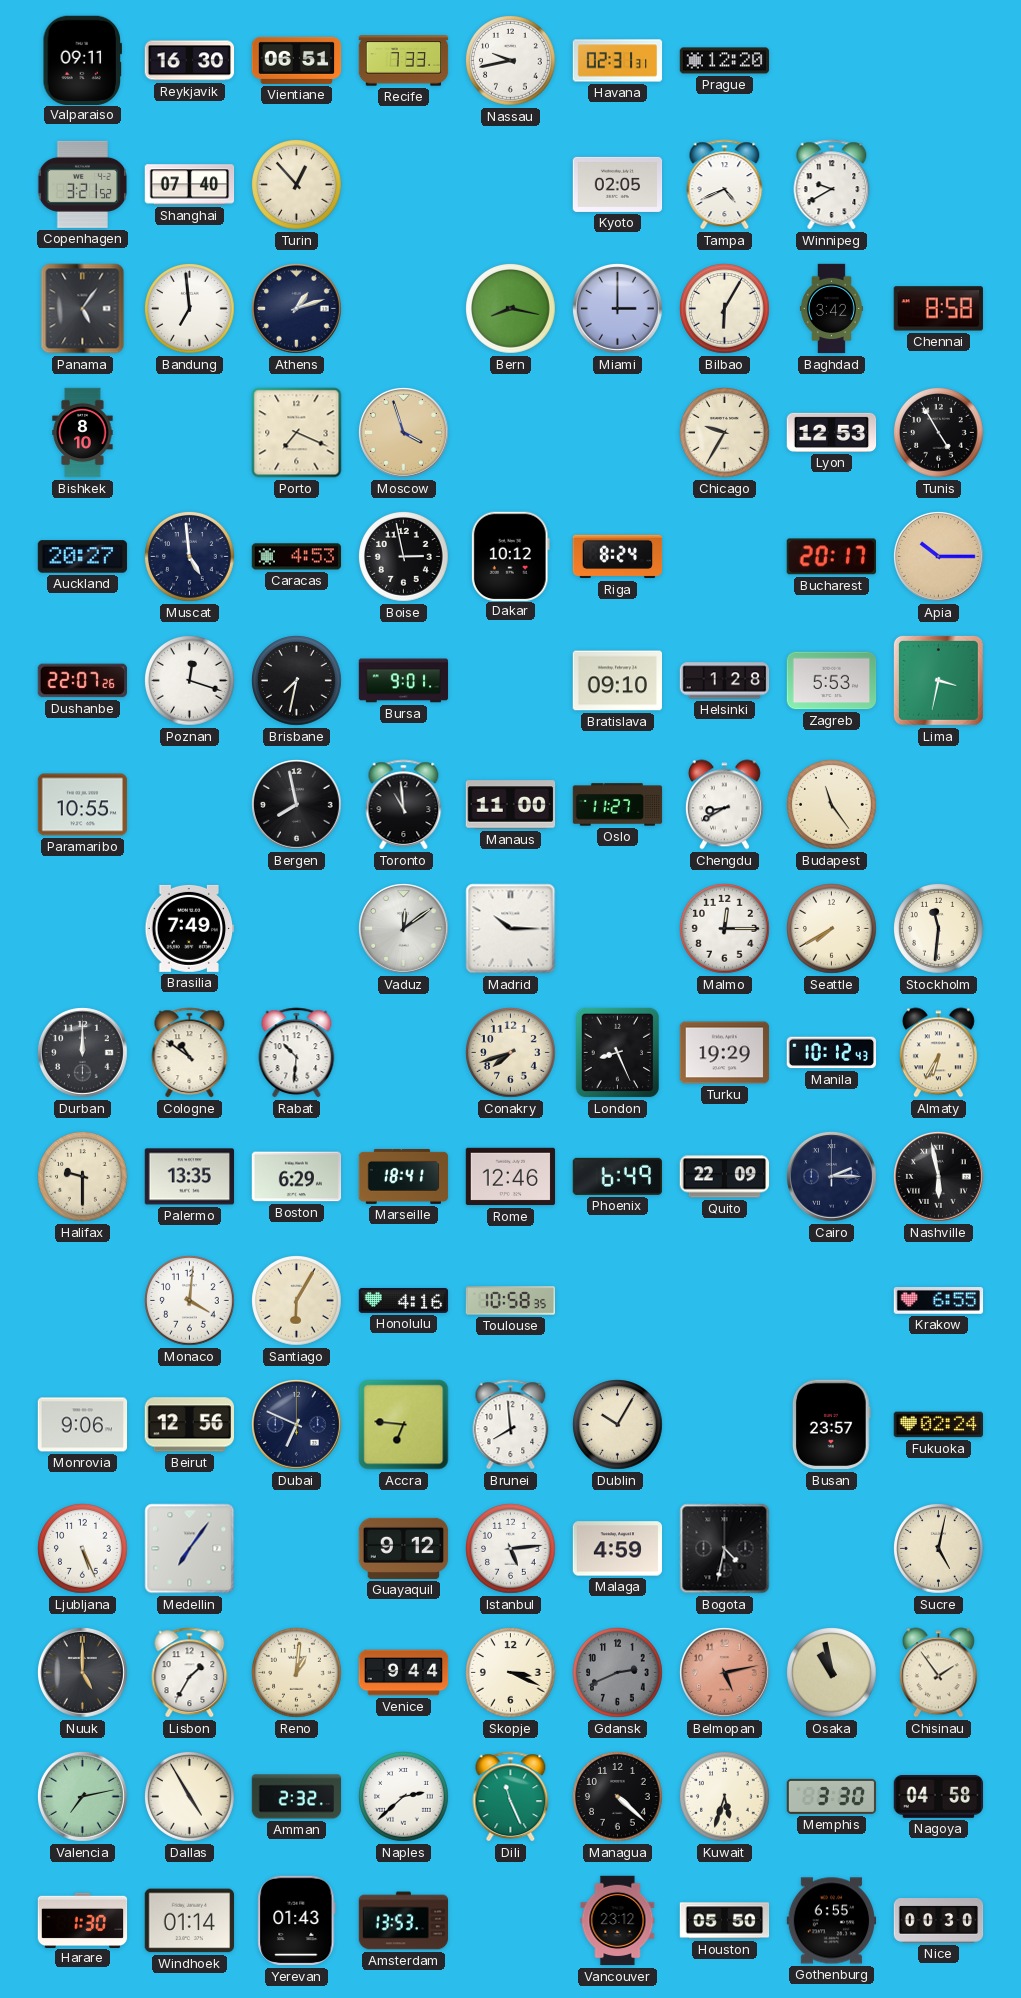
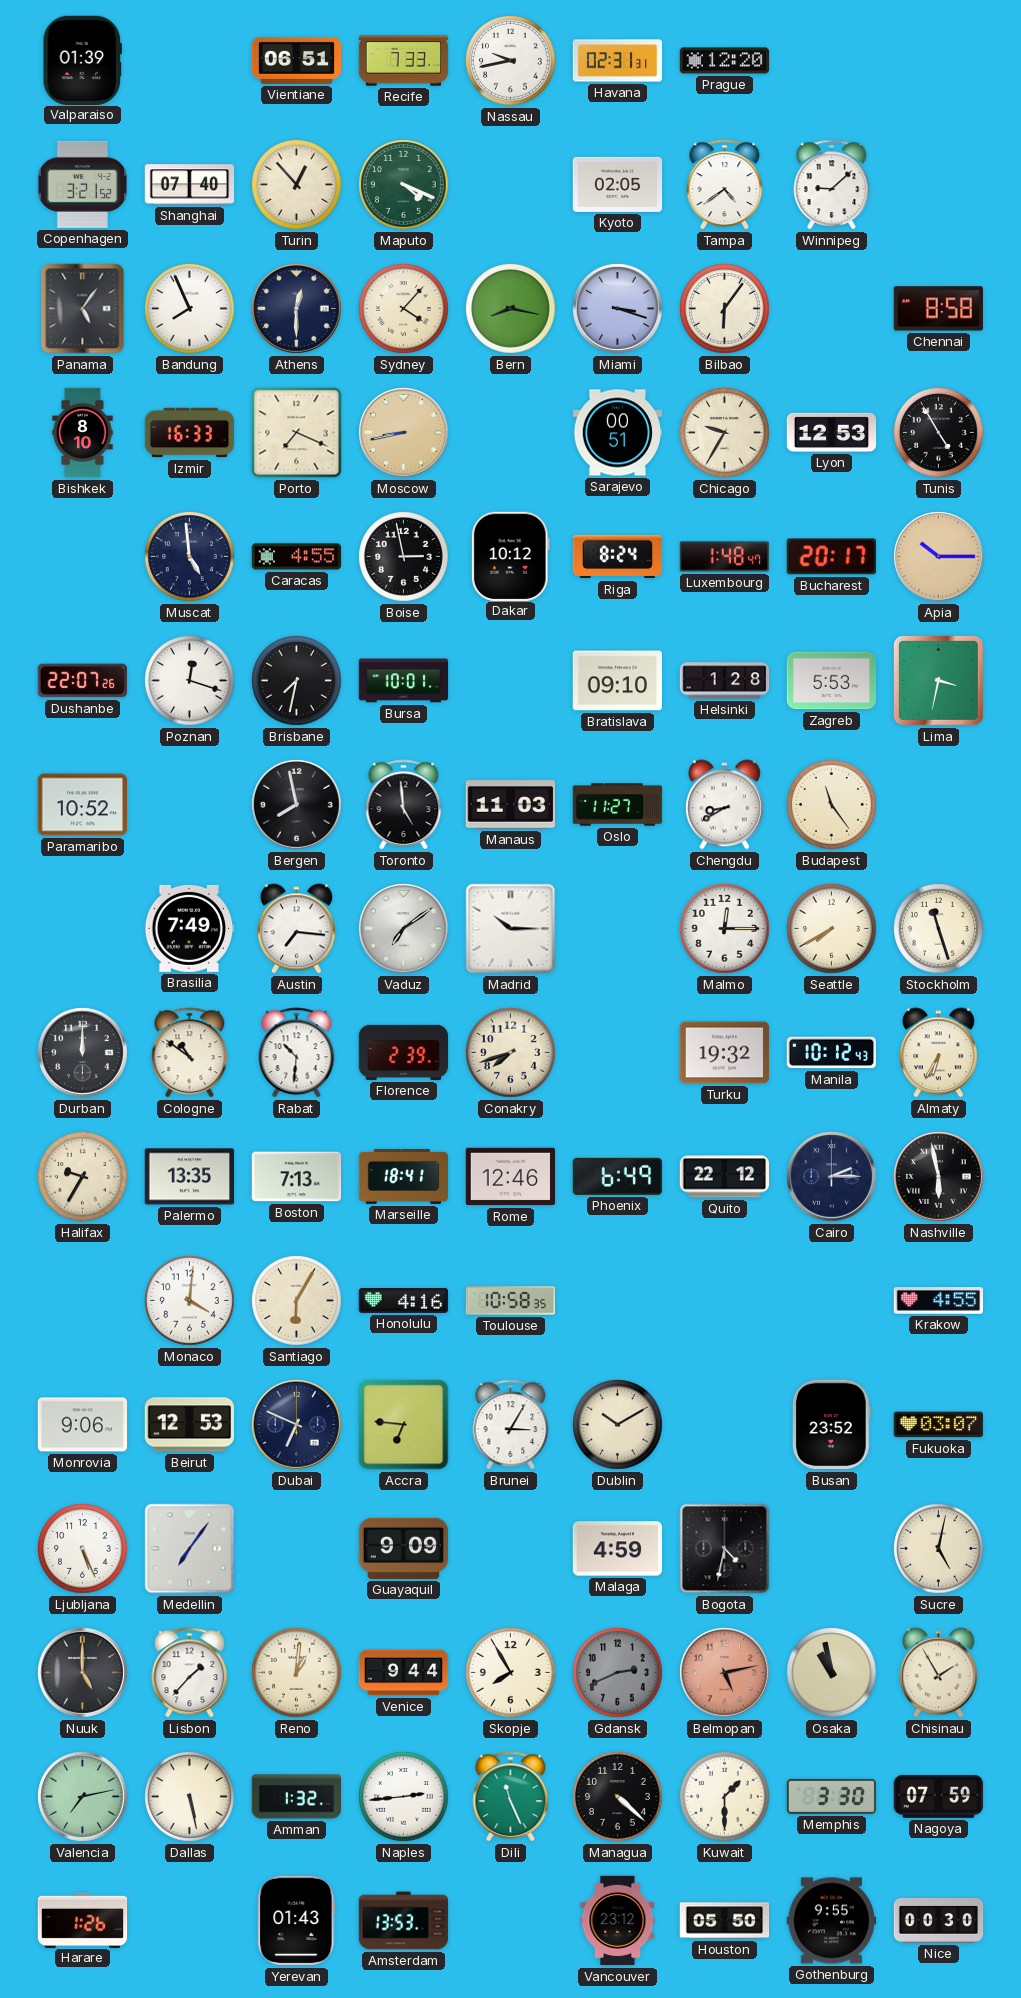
Valparaiso: 09:11 -> 01:39
Reykjavik: 16:30 -> none
Maputo: none -> 4:19
Tampa: 4:41 -> 4:39
Winnipeg: 9:40 -> 9:08
Bandung: 6:59 -> 7:56
Athens: 1:12 -> 12:30
Sydney: none -> 4:07
Miami: 3:00 -> 3:18
Bilbao: 6:05 -> 6:06
Baghdad: 3:42 -> none
Izmir: none -> 16:33
Moscow: 3:57 -> 8:43
Sarajevo: none -> 00:51
Auckland: 20:27 -> none
Caracas: 4:53 -> 4:55
Luxembourg: none -> 1:48
Bursa: 9:01 -> 10:01
Paramaribo: 10:55 -> 10:52
Toronto: 10:59 -> 4:59
Manaus: 11:00 -> 11:03
Austin: none -> 7:16
Vaduz: 12:09 -> 7:09
Stockholm: 11:31 -> 11:27
Florence: none -> 2:39
London: 8:26 -> none
Turku: 19:29 -> 19:32
Halifax: 9:30 -> 9:35
Boston: 6:29 -> 7:13
Quito: 22:09 -> 22:12
Krakow: 6:55 -> 4:55
Beirut: 12:56 -> 12:53
Brunei: 7:59 -> 3:05
Dublin: 10:05 -> 10:10
Busan: 23:57 -> 23:52
Fukuoka: 02:24 -> 03:07
Guayaquil: 9:12 -> 9:09
Istanbul: 5:14 -> none
Lisbon: 1:35 -> 1:37
Skopje: 3:19 -> 7:55
Chisinau: 1:54 -> 1:55
Dallas: 4:55 -> 5:28
Amman: 2:32 -> 1:32
Naples: 2:38 -> 2:44
Kuwait: 5:33 -> 1:30
Nagoya: 04:58 -> 07:59
Harare: 1:30 -> 1:26
Windhoek: 01:14 -> none
Gothenburg: 6:55 -> 9:55
